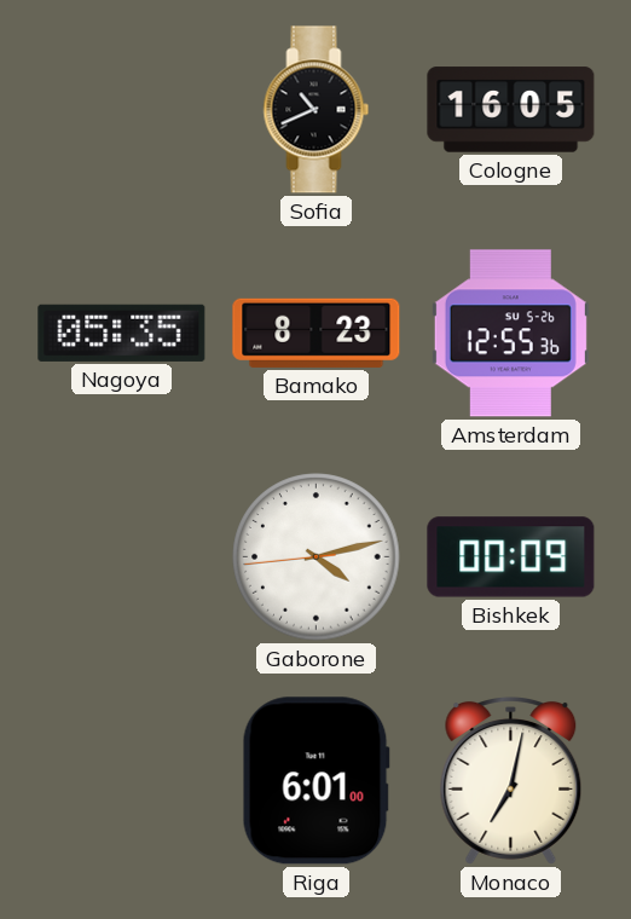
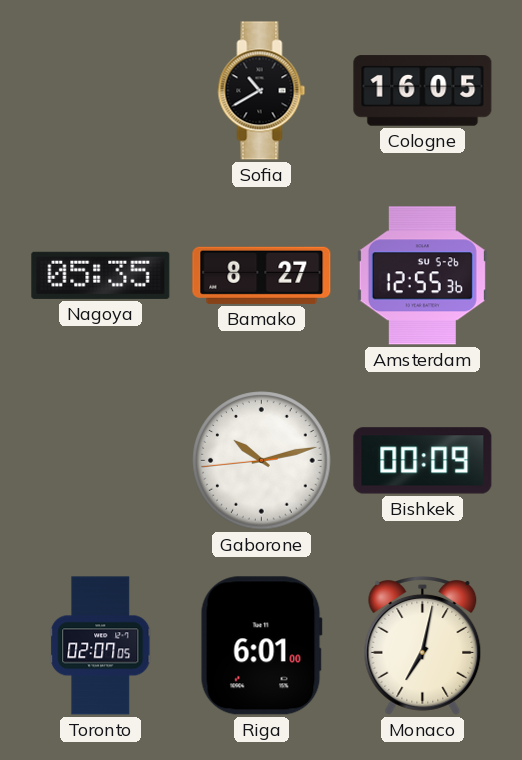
Sofia: 10:41 -> 10:40
Bamako: 8:23 -> 8:27
Gaborone: 4:12 -> 10:12
Toronto: none -> 02:07
